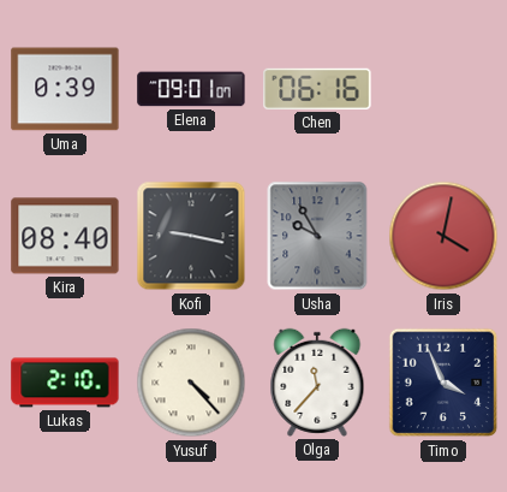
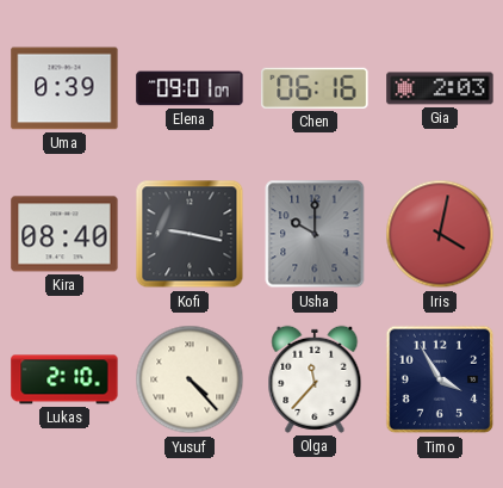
Gia: none -> 2:03
Usha: 9:55 -> 10:00
Timo: 3:56 -> 3:55
